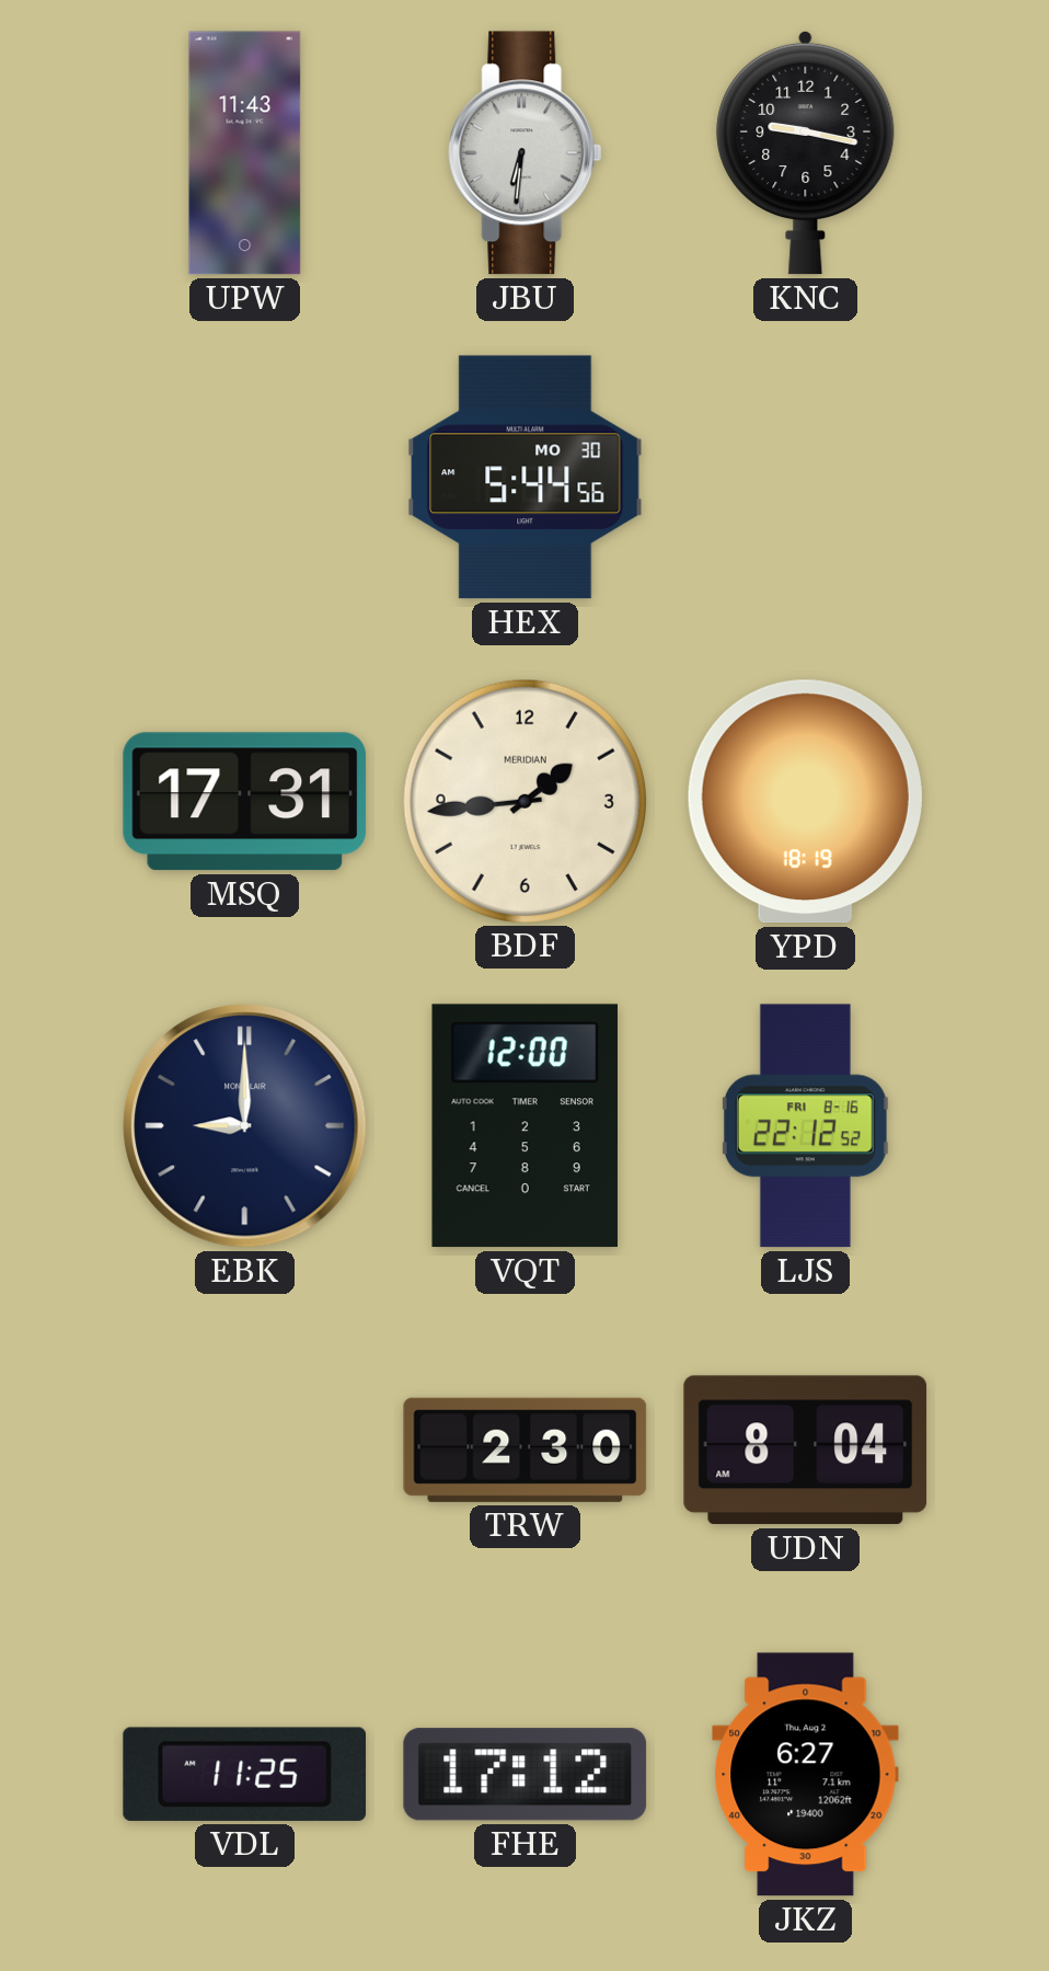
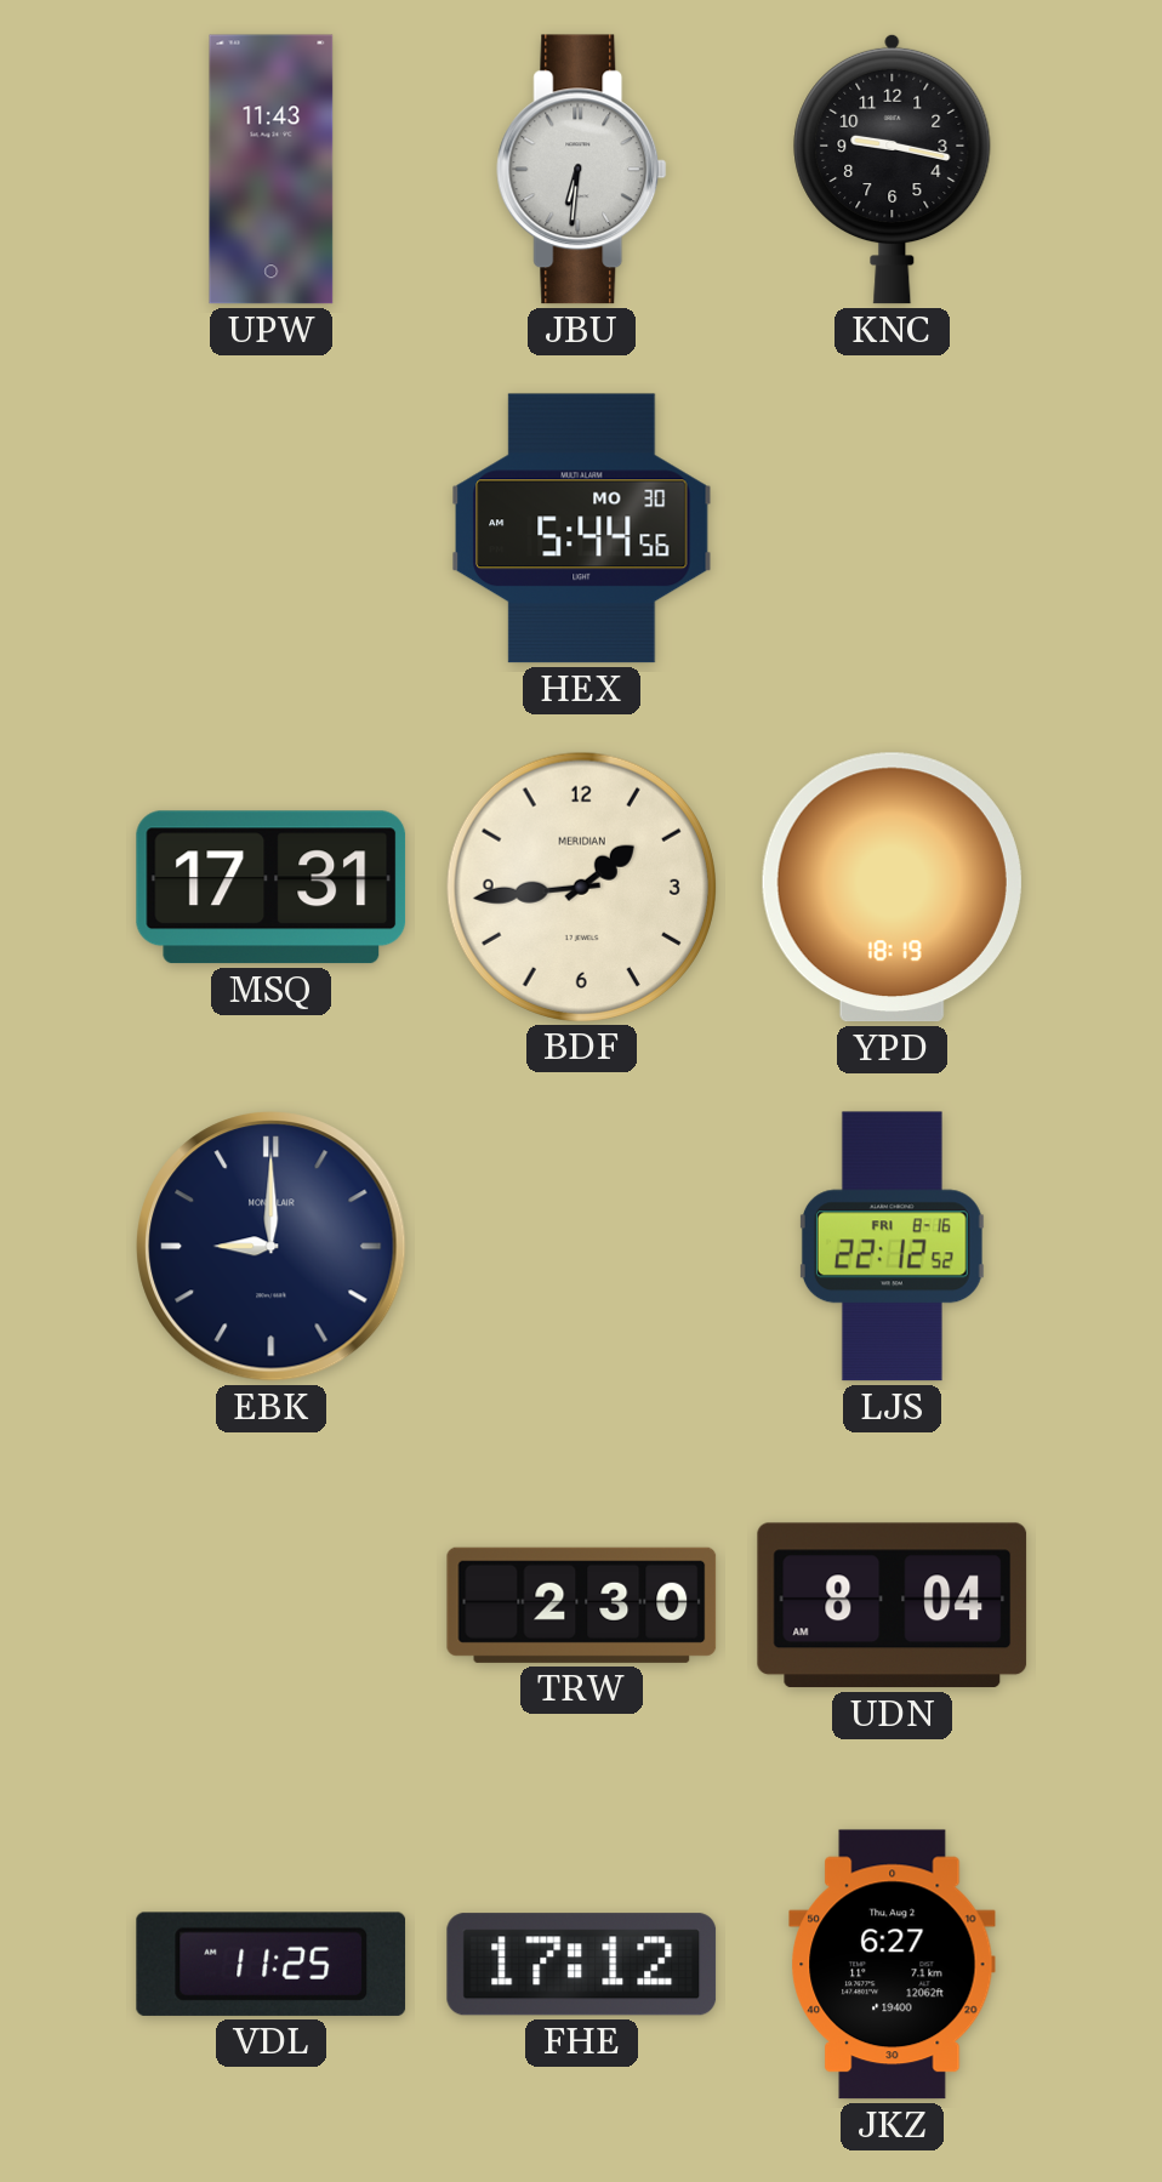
VQT: 12:00 -> none
